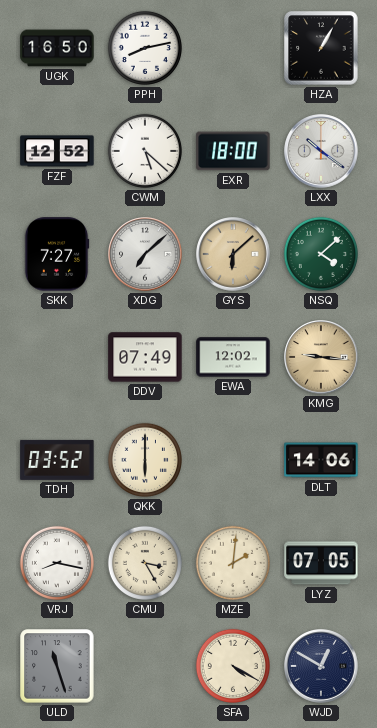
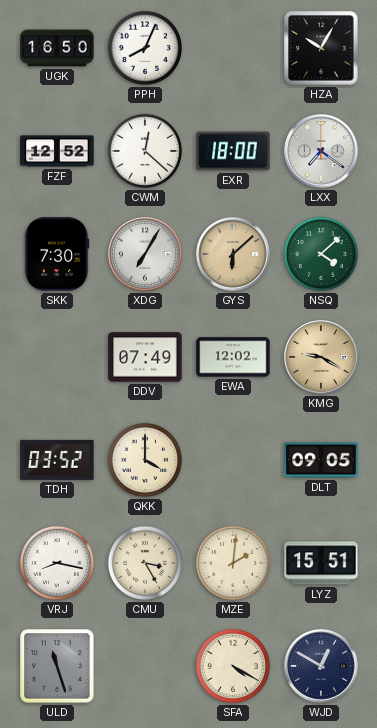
PPH: 8:13 -> 8:04
HZA: 1:05 -> 10:05
CWM: 5:22 -> 12:22
LXX: 10:21 -> 7:21
SKK: 7:27 -> 7:30
XDG: 7:08 -> 7:05
KMG: 9:16 -> 9:20
QKK: 6:00 -> 4:00
DLT: 14:06 -> 09:05
LYZ: 07:05 -> 15:51
